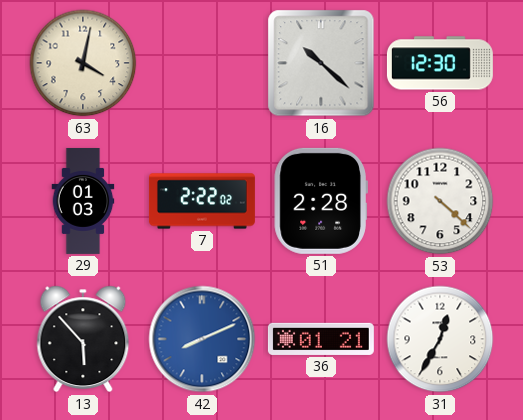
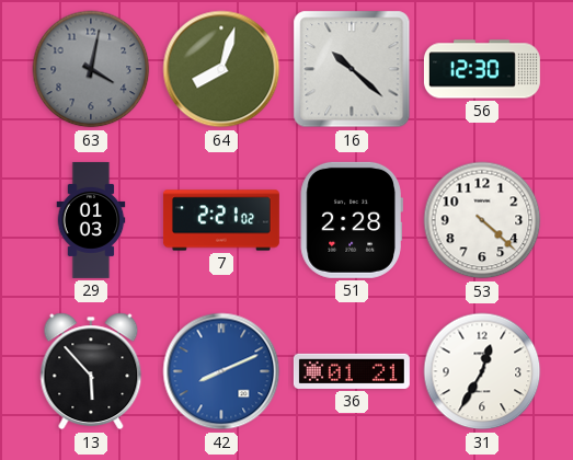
63 dial: cream -> grey
64: none -> 8:03
7: 2:22 -> 2:21
